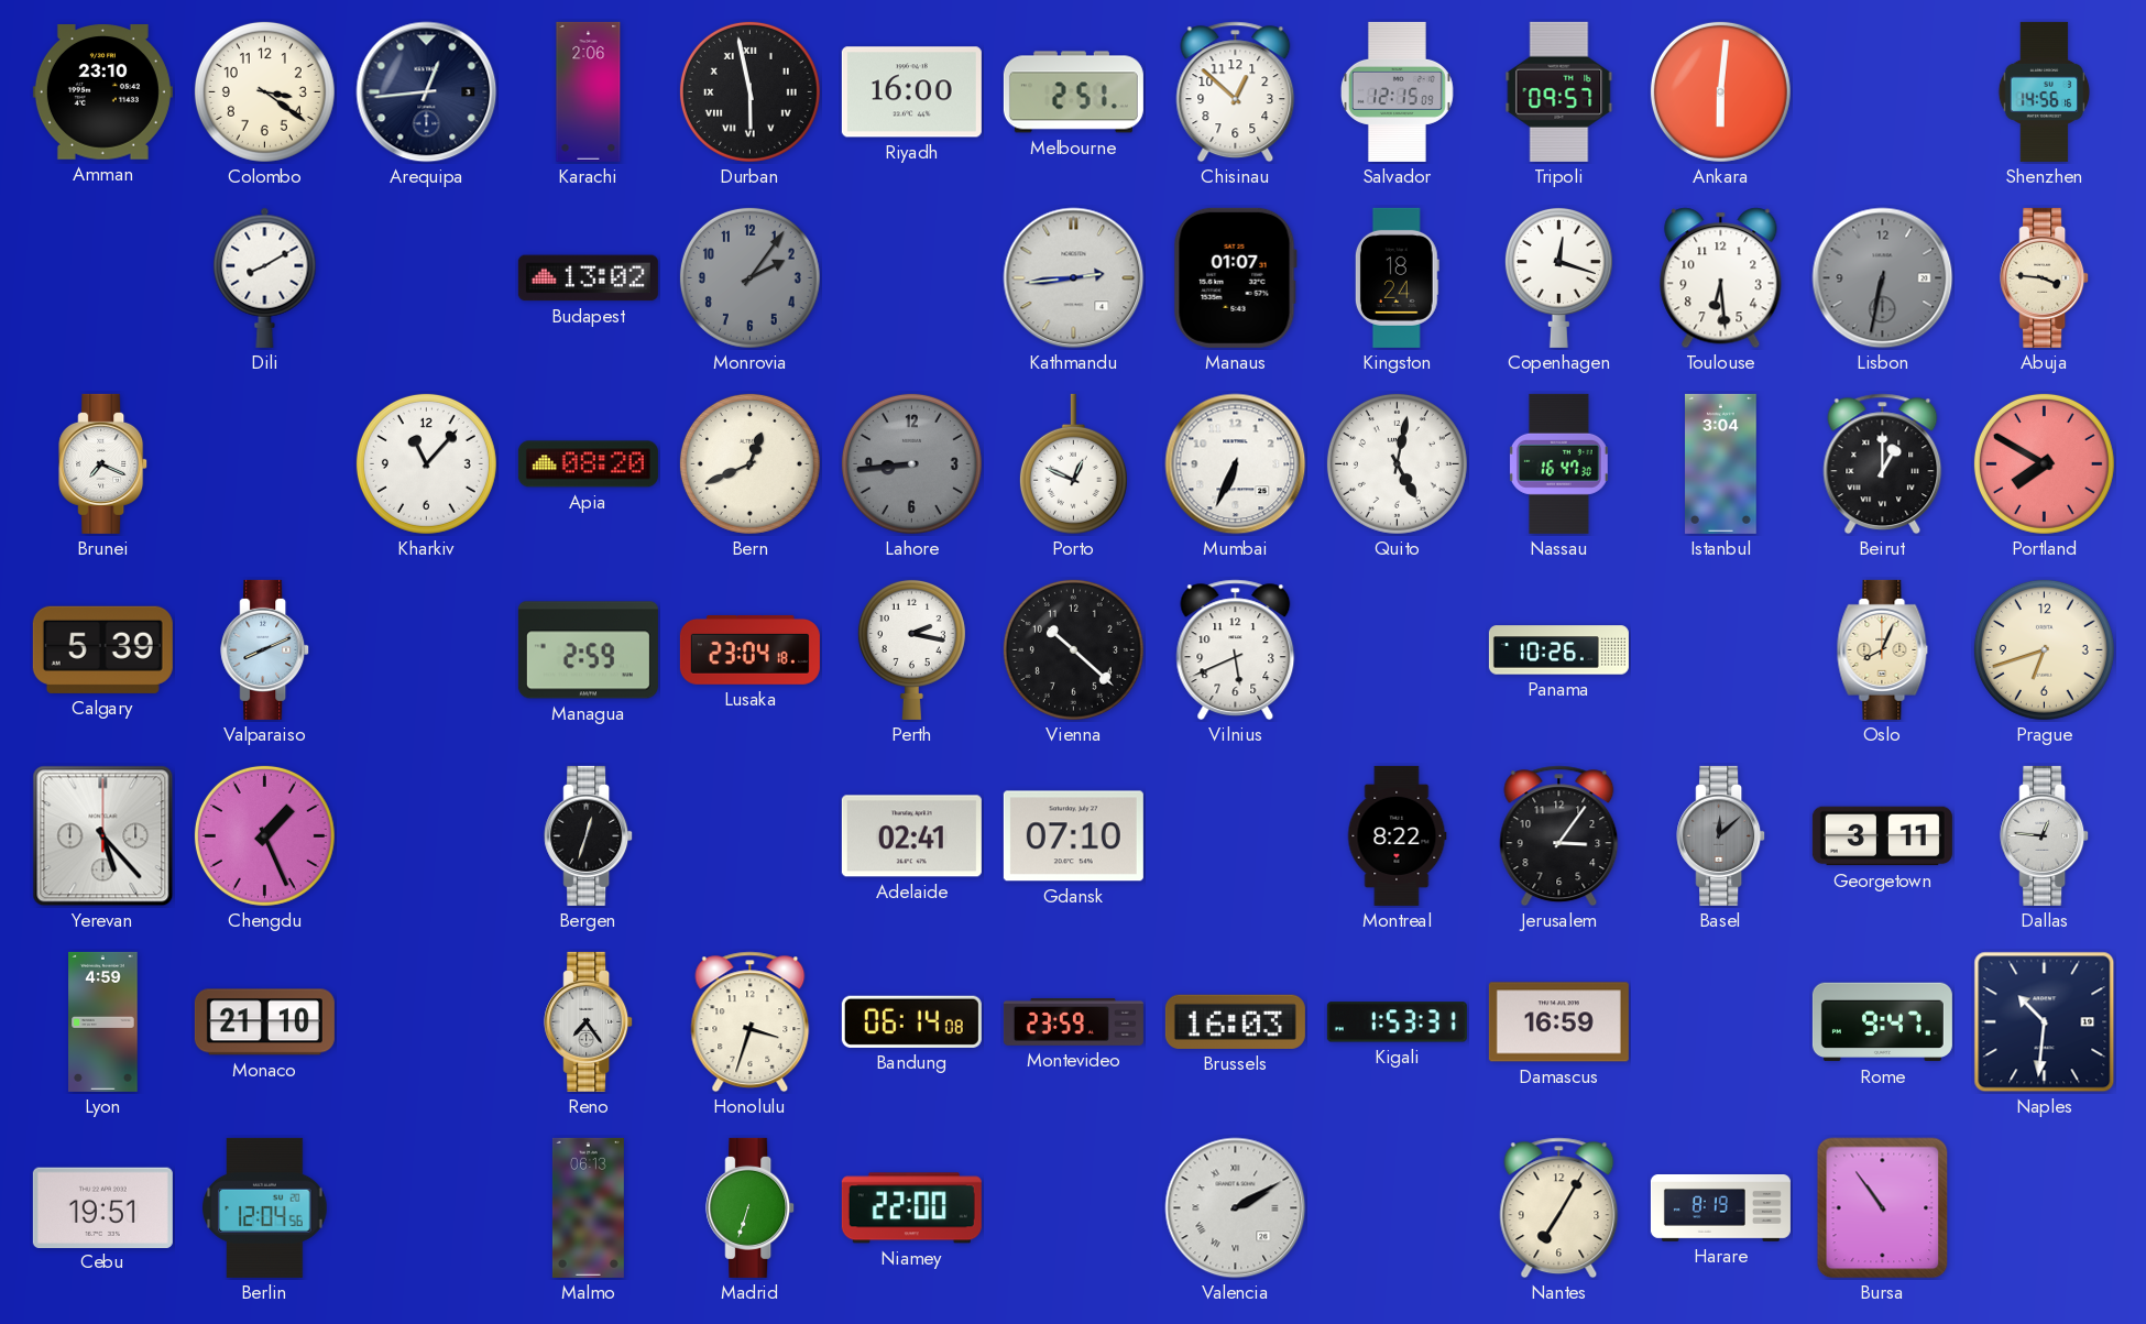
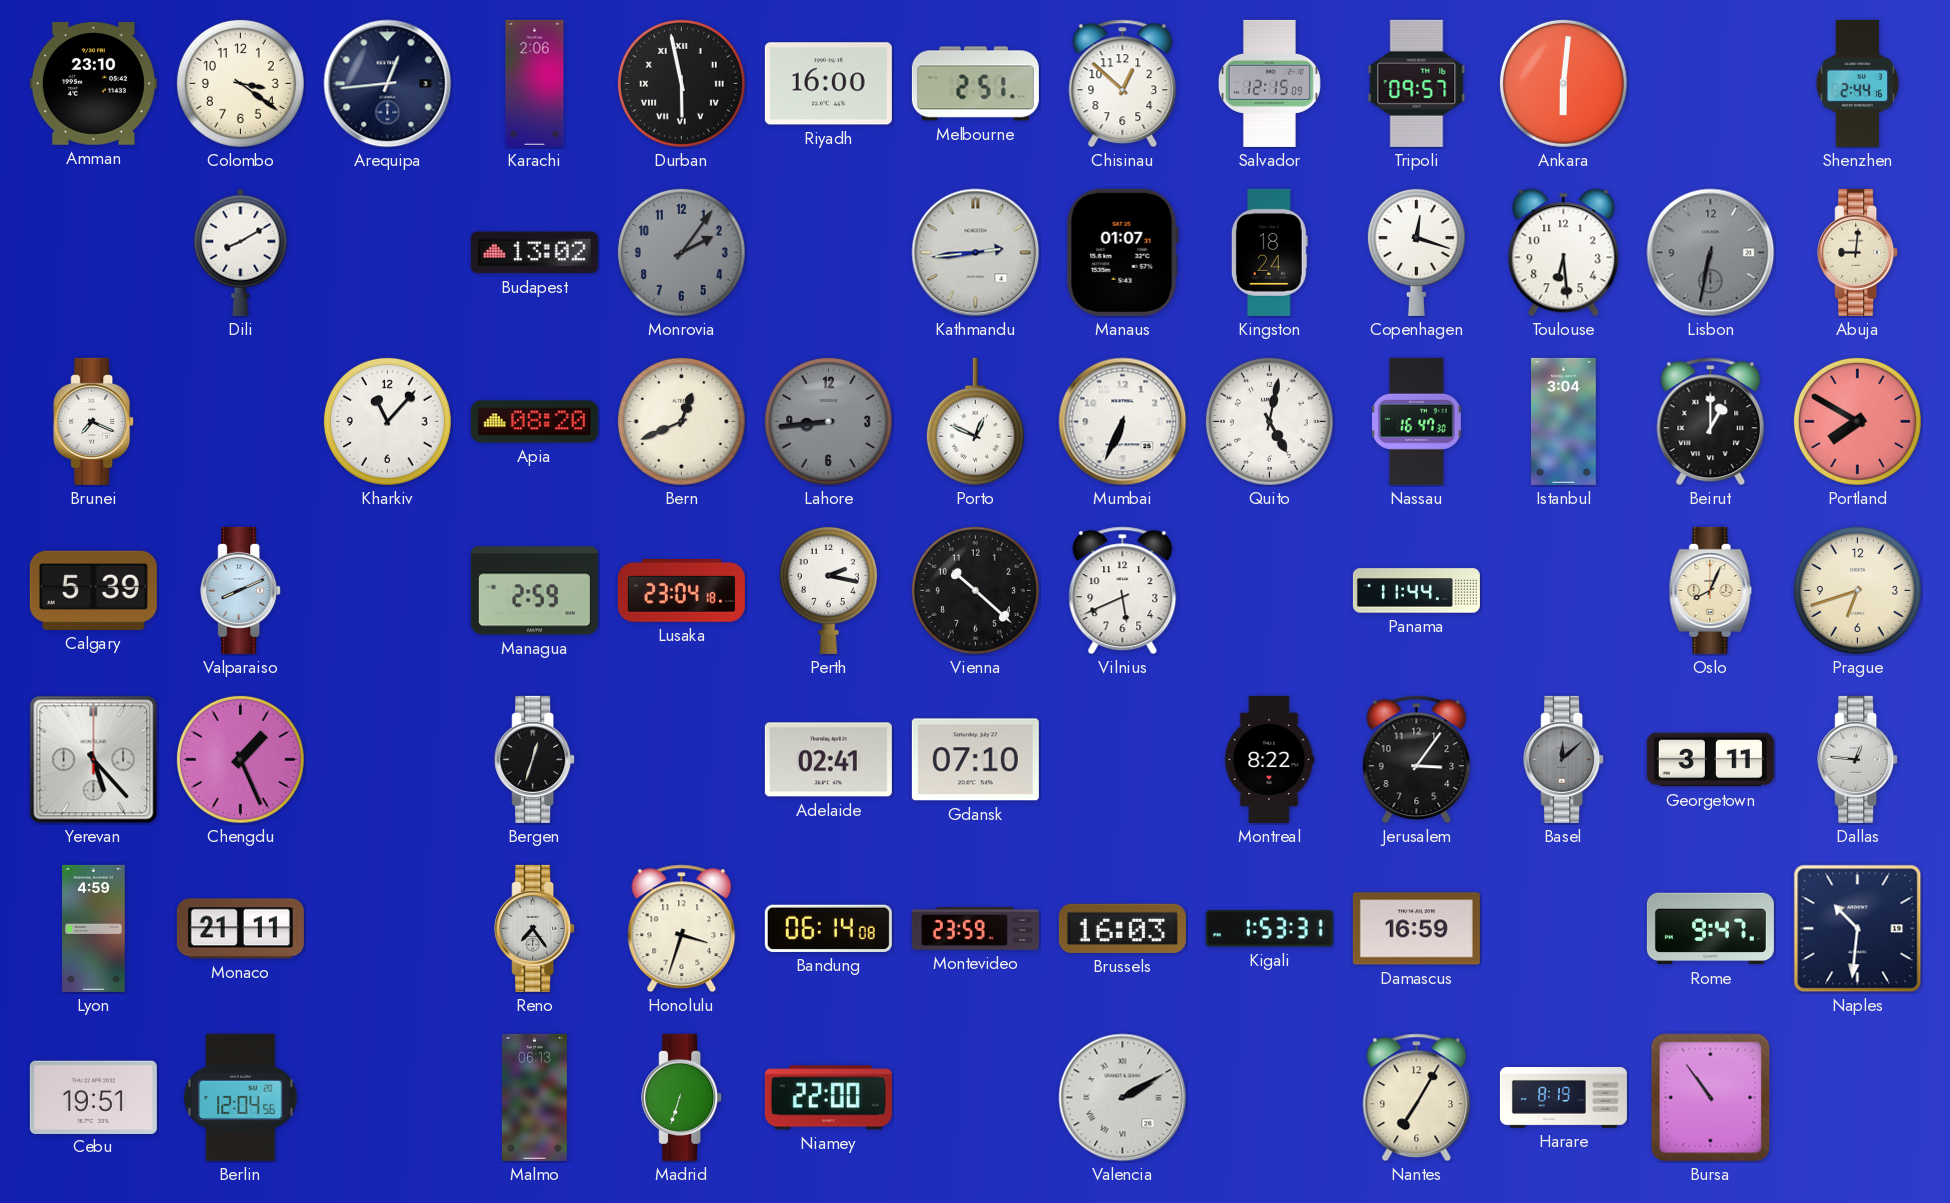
Shenzhen: 14:56 -> 2:44
Abuja: 3:46 -> 9:01
Panama: 10:26 -> 11:44
Monaco: 21:10 -> 21:11
